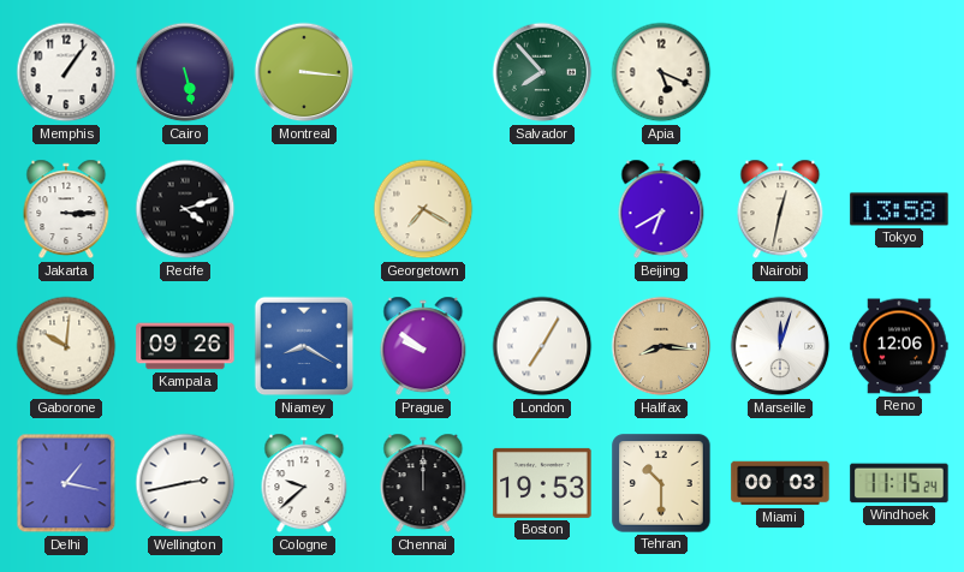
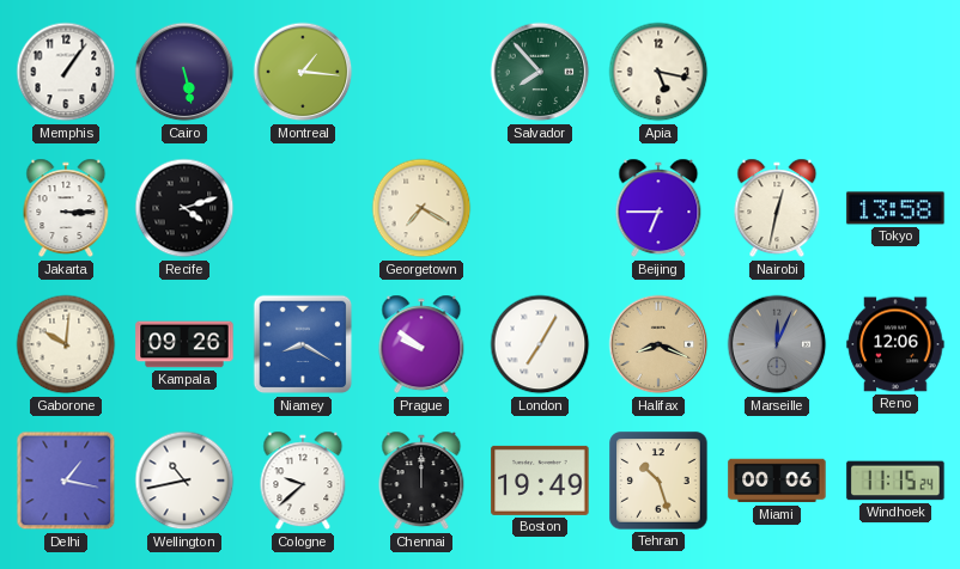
Montreal: 3:16 -> 1:16
Apia: 5:19 -> 5:17
Beijing: 6:40 -> 6:45
Halifax: 8:16 -> 8:19
Marseille: 12:03 -> 12:04
Marseille dial: white -> grey
Wellington: 2:43 -> 10:43
Boston: 19:53 -> 19:49
Tehran: 10:30 -> 10:27
Miami: 00:03 -> 00:06
